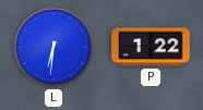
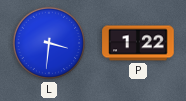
L: 6:31 -> 3:31
